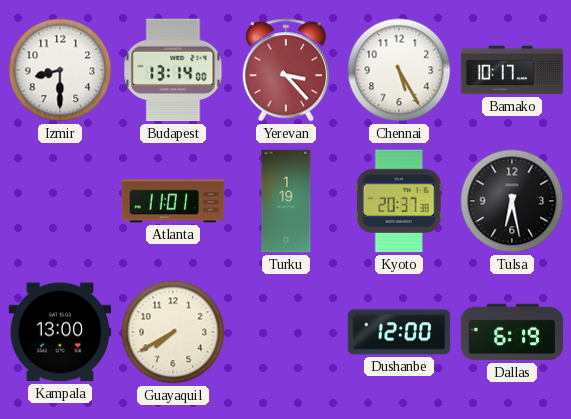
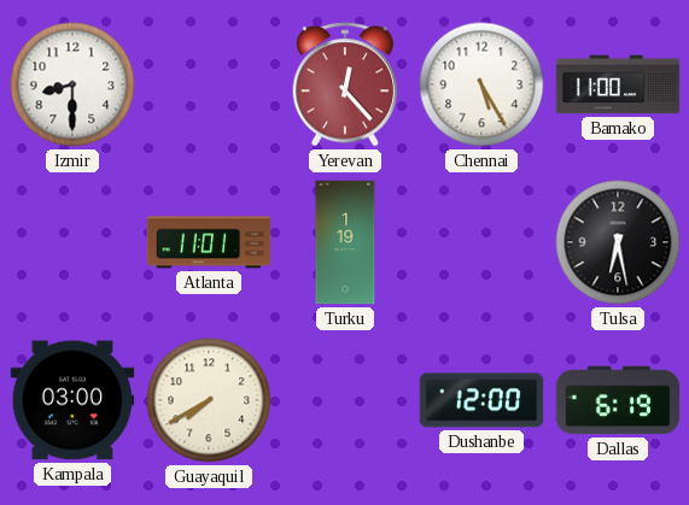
Budapest: 13:14 -> none
Yerevan: 3:23 -> 12:23
Bamako: 10:17 -> 11:00
Kyoto: 20:37 -> none
Kampala: 13:00 -> 03:00
